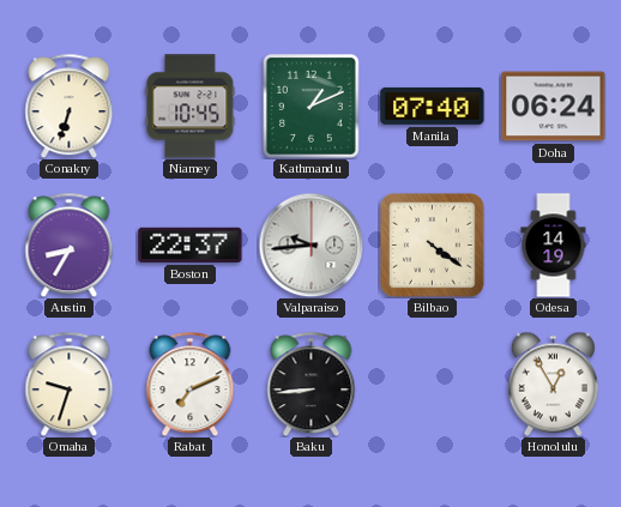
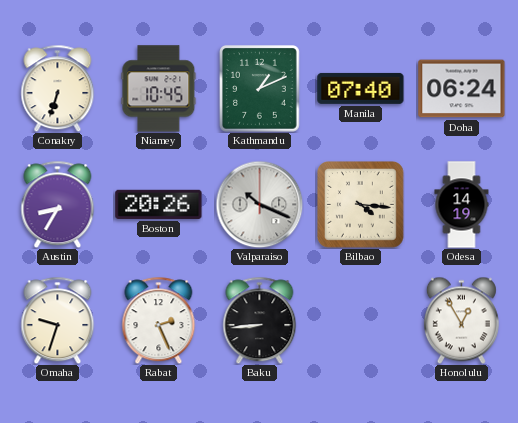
Boston: 22:37 -> 20:26
Valparaiso: 9:44 -> 10:19
Bilbao: 4:21 -> 4:16
Rabat: 7:11 -> 2:26
